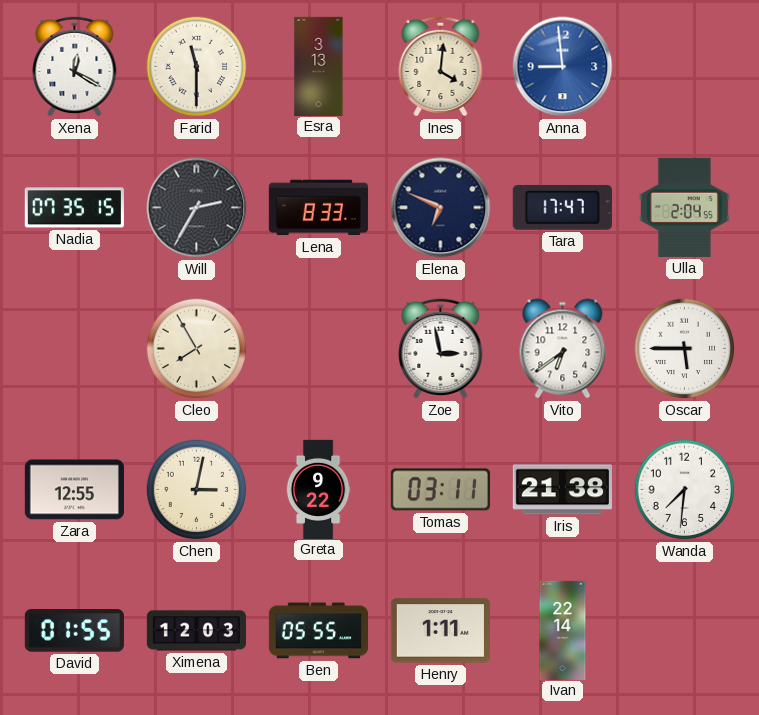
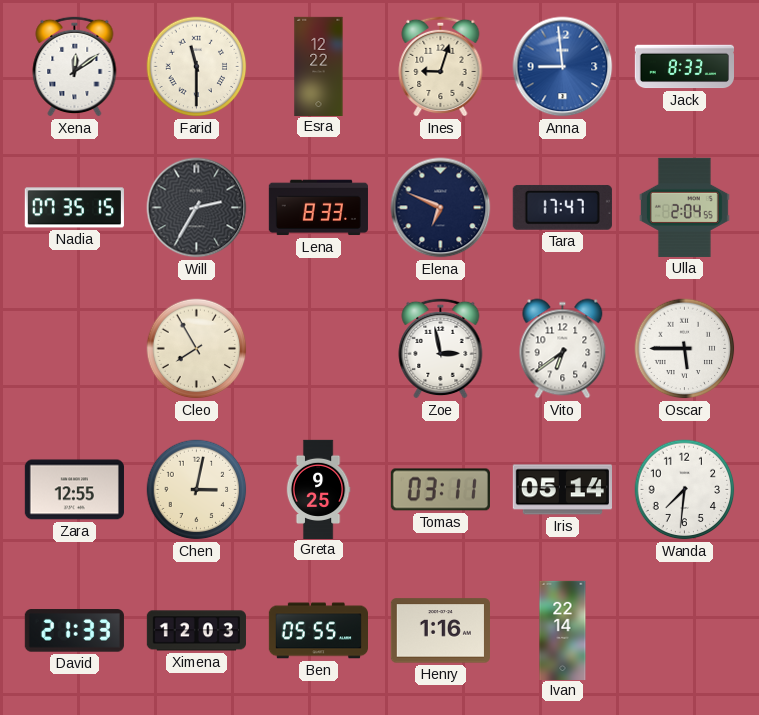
Xena: 12:20 -> 12:09
Esra: 3:13 -> 12:22
Ines: 4:01 -> 9:03
Jack: none -> 8:33
Greta: 9:22 -> 9:25
Iris: 21:38 -> 05:14
David: 01:55 -> 21:33
Henry: 1:11 -> 1:16
